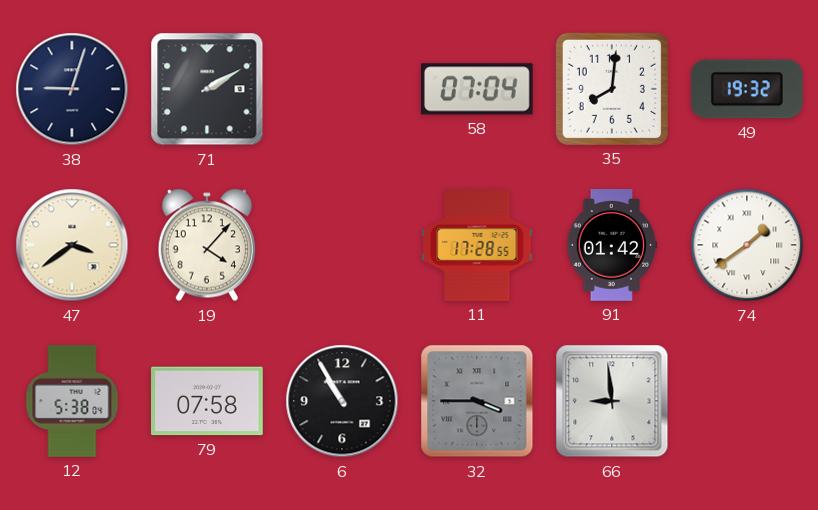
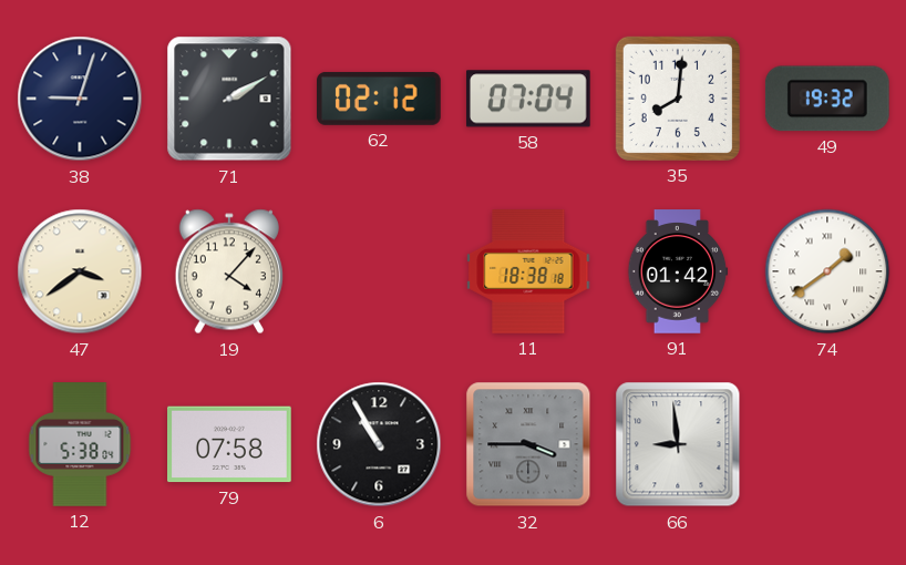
62: none -> 02:12
11: 17:28 -> 18:38
